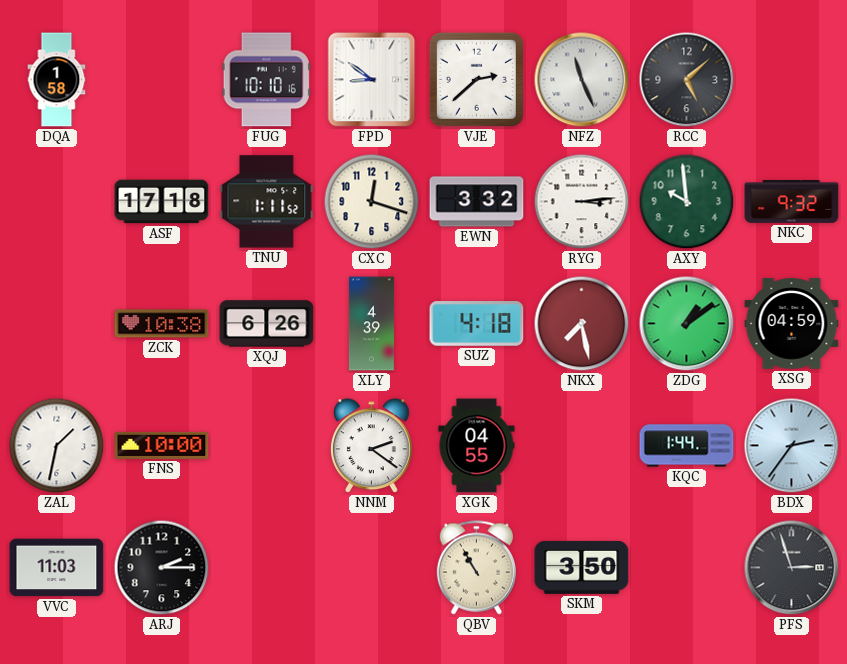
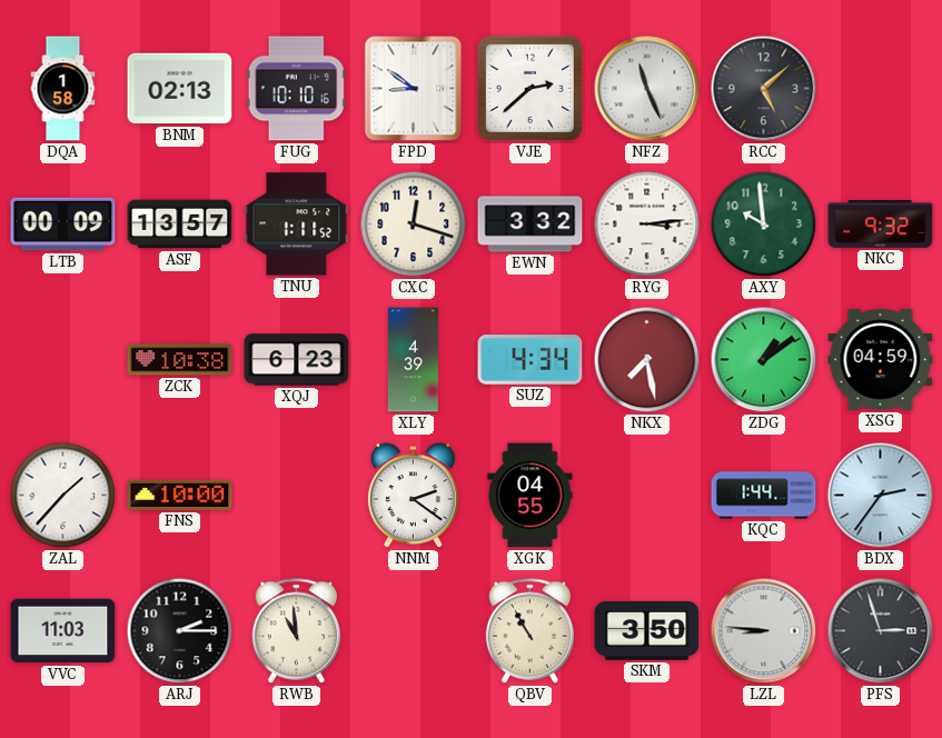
BNM: none -> 02:13
LTB: none -> 00:09
ASF: 17:18 -> 13:57
XQJ: 6:26 -> 6:23
SUZ: 4:18 -> 4:34
ZAL: 1:32 -> 1:37
RWB: none -> 10:59
LZL: none -> 8:46
